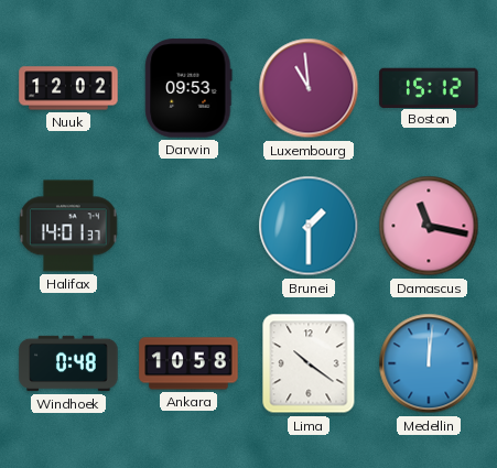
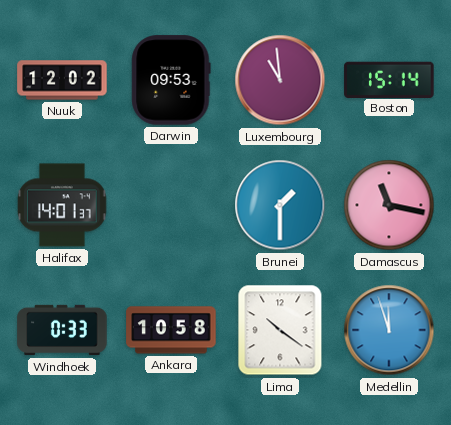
Boston: 15:12 -> 15:14
Windhoek: 0:48 -> 0:33
Medellin: 12:01 -> 11:57
